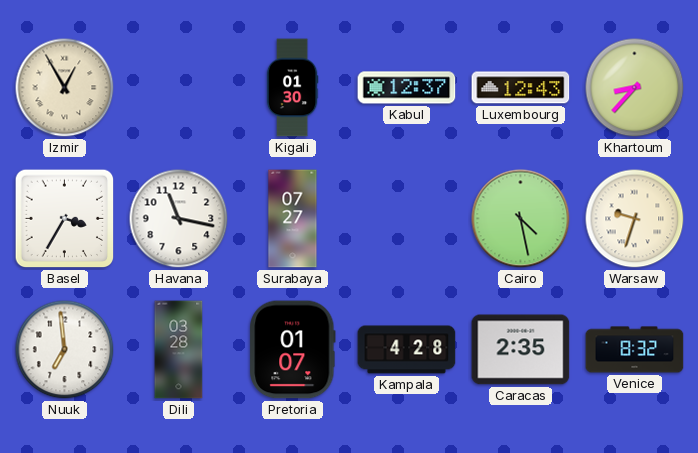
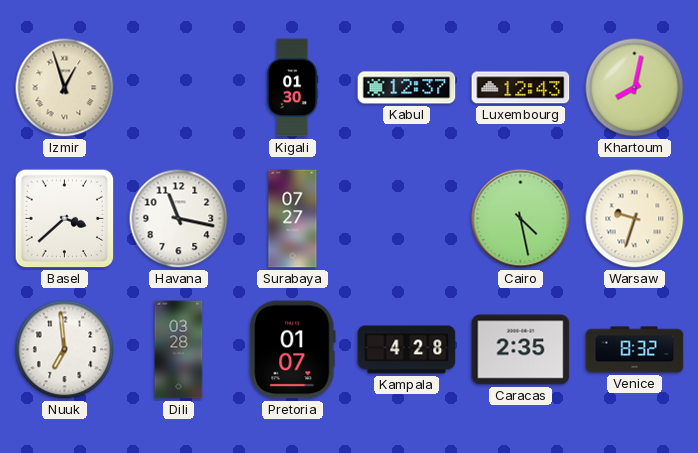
Izmir: 12:55 -> 12:57
Khartoum: 8:37 -> 8:02
Basel: 3:35 -> 3:38
